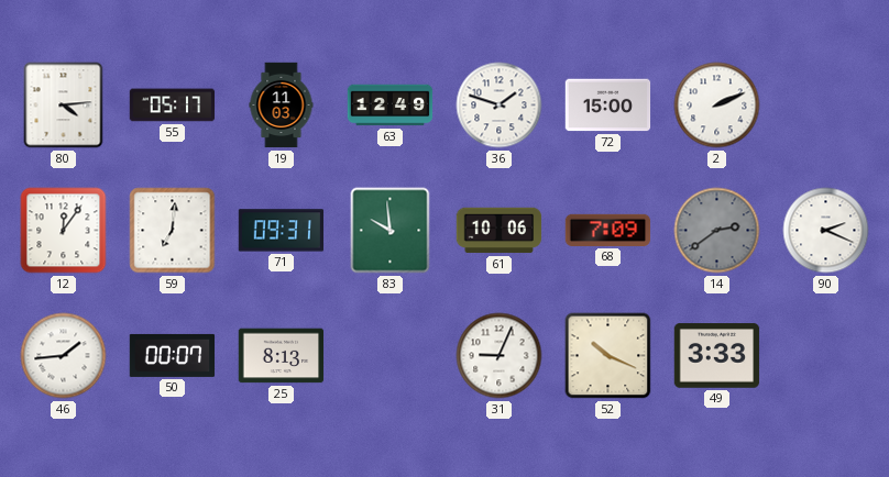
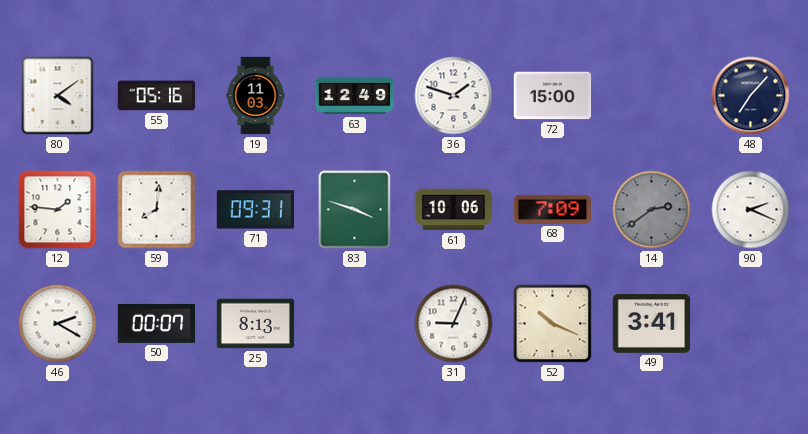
80: 4:14 -> 4:09
55: 05:17 -> 05:16
2: 2:11 -> none
48: none -> 7:07
12: 12:06 -> 1:46
59: 7:01 -> 8:01
83: 9:59 -> 3:48
46: 1:44 -> 2:20
49: 3:33 -> 3:41
